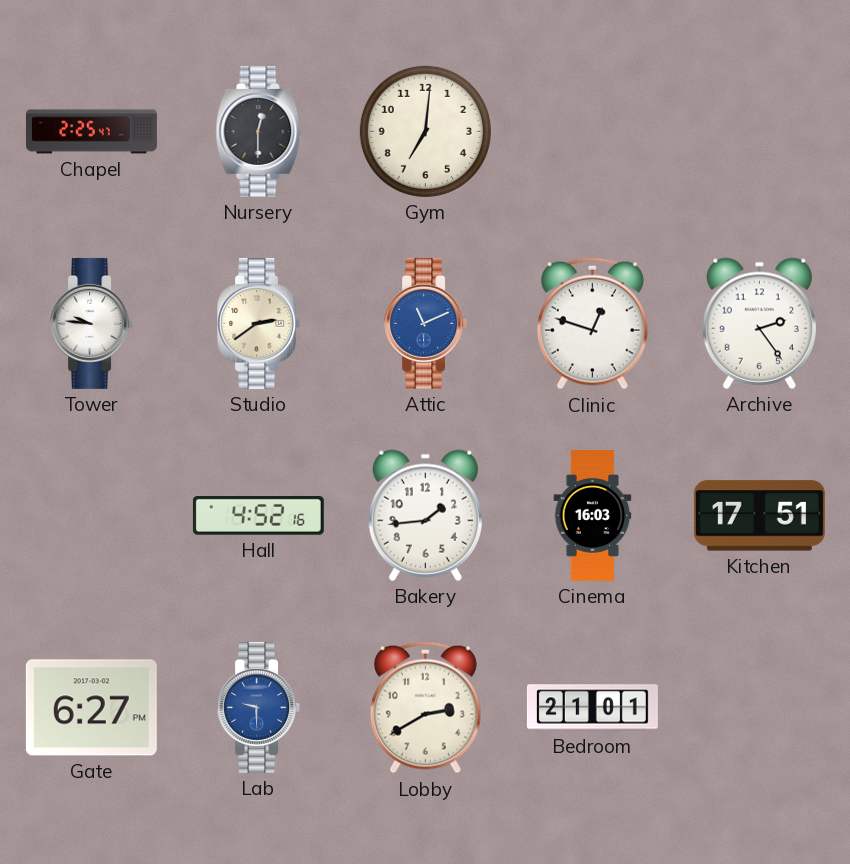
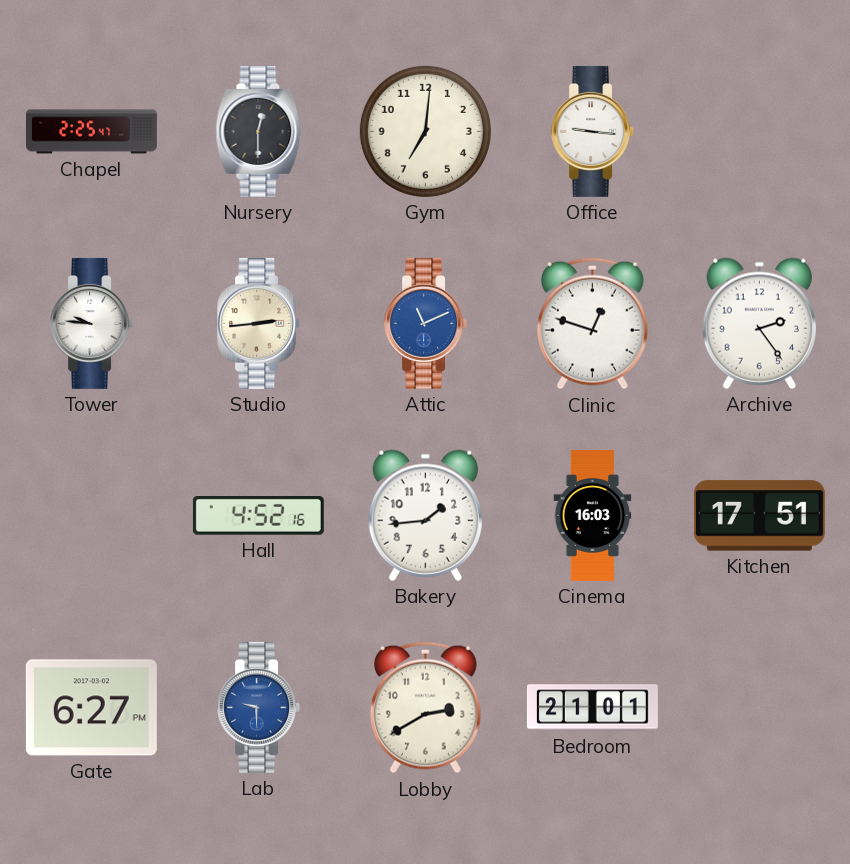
Office: none -> 9:16
Studio: 2:39 -> 2:44
